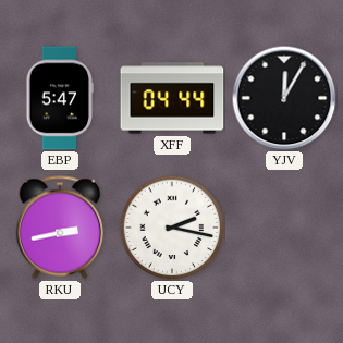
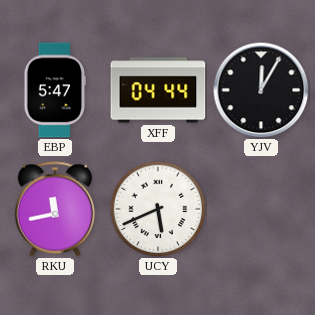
RKU: 2:43 -> 11:43
UCY: 2:17 -> 5:41
